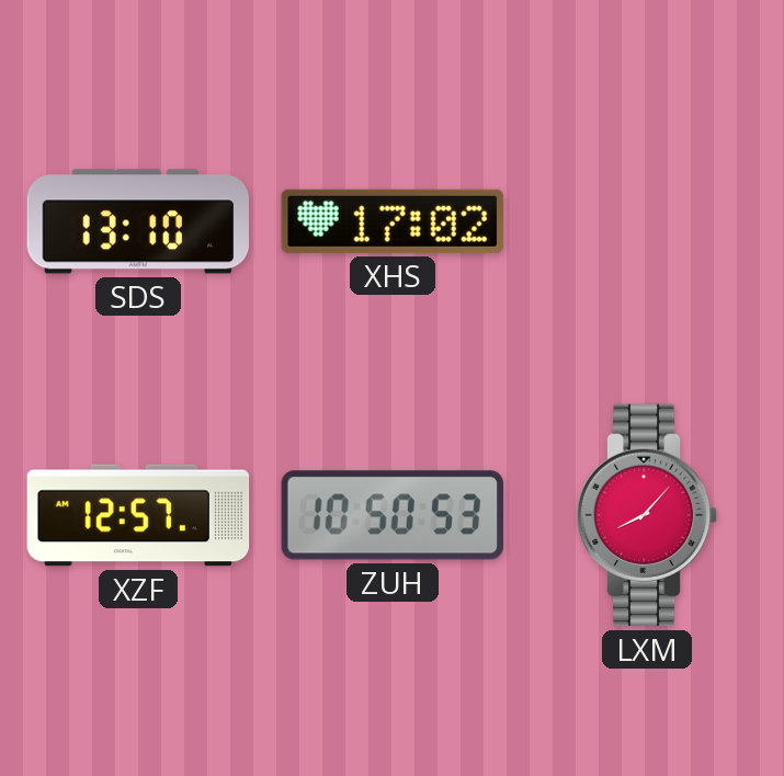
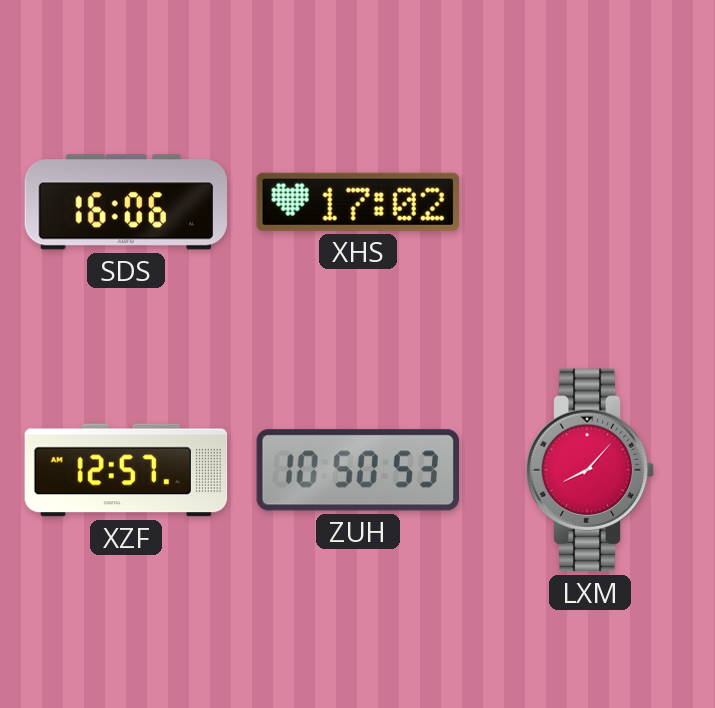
SDS: 13:10 -> 16:06
